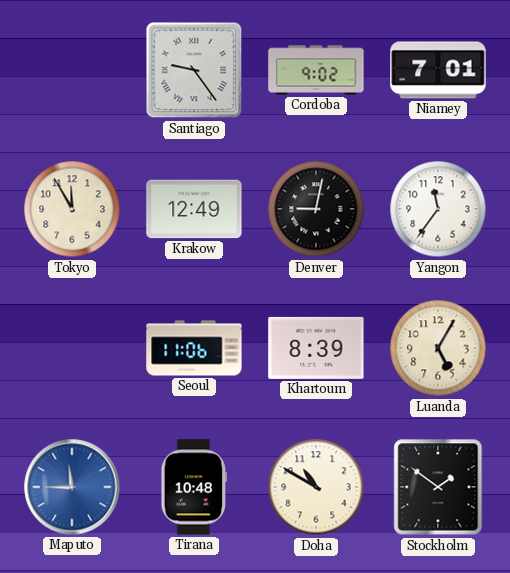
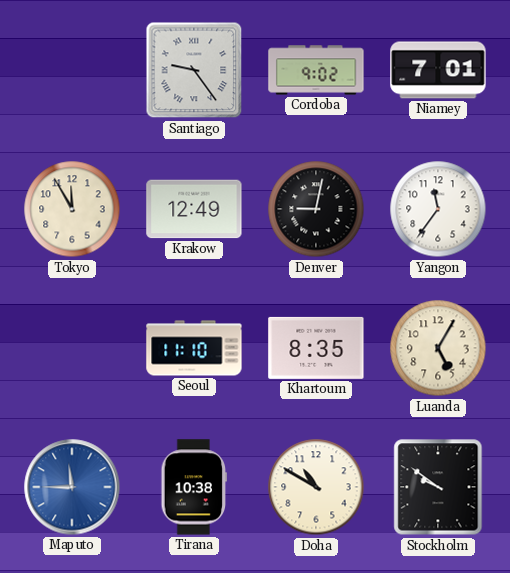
Seoul: 11:06 -> 11:10
Khartoum: 8:39 -> 8:35
Tirana: 10:48 -> 10:38
Stockholm: 1:51 -> 9:51
